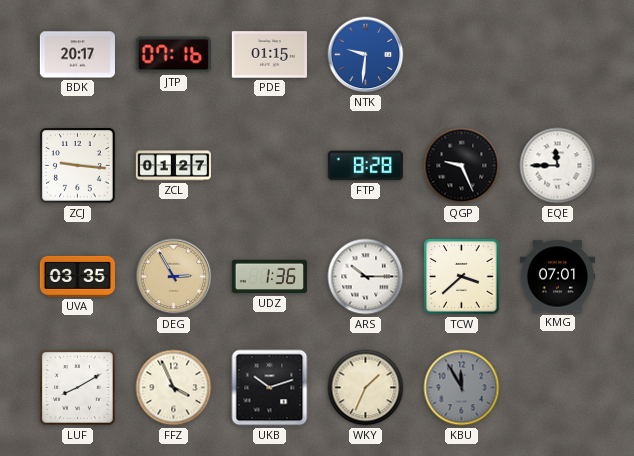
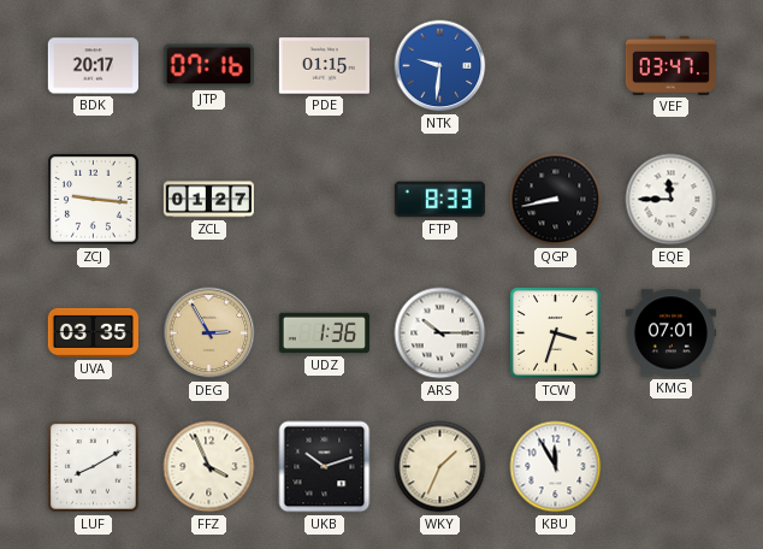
VEF: none -> 03:47
FTP: 8:28 -> 8:33
QGP: 9:26 -> 8:43
TCW: 3:38 -> 3:33
KBU dial: grey -> white
